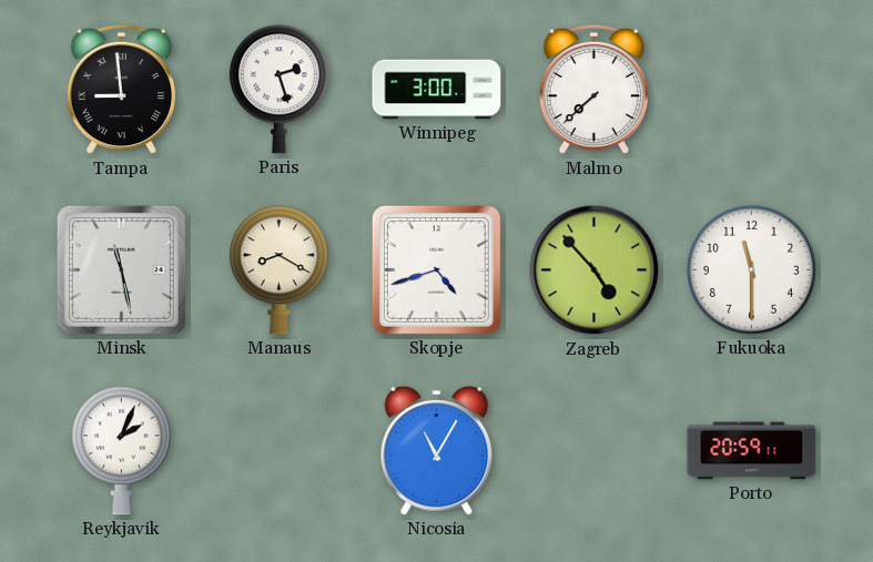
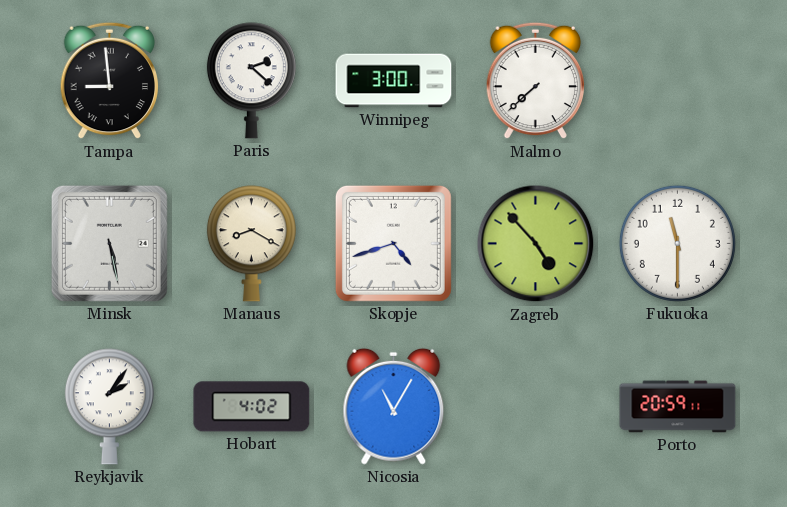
Paris: 2:27 -> 2:22
Minsk: 11:28 -> 5:28
Reykjavik: 2:04 -> 2:06
Hobart: none -> 4:02
